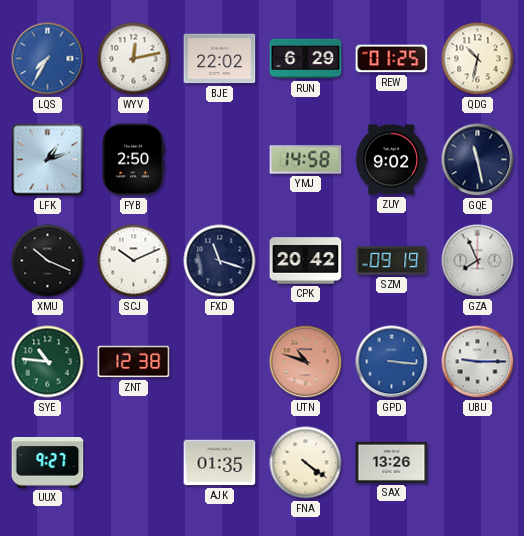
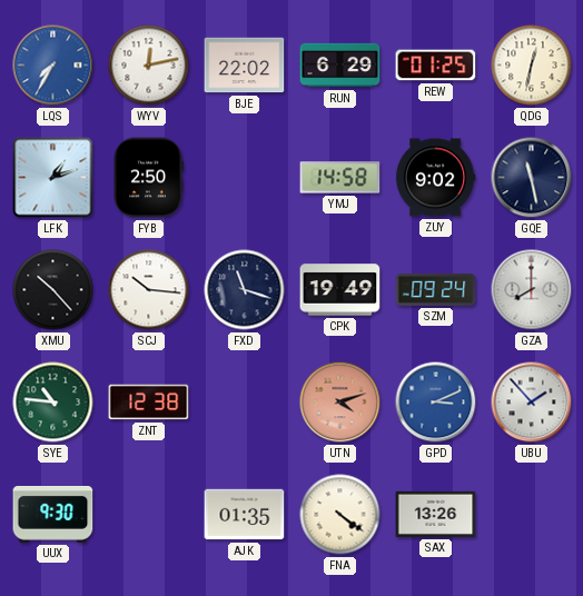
QDG: 10:32 -> 12:32
XMU: 10:19 -> 10:23
SCJ: 10:11 -> 10:16
CPK: 20:42 -> 19:49
SZM: 09:19 -> 09:24
GZA: 7:56 -> 8:00
UTN: 10:48 -> 4:12
GPD: 3:16 -> 3:11
UBU: 9:15 -> 1:53
UUX: 9:27 -> 9:30
